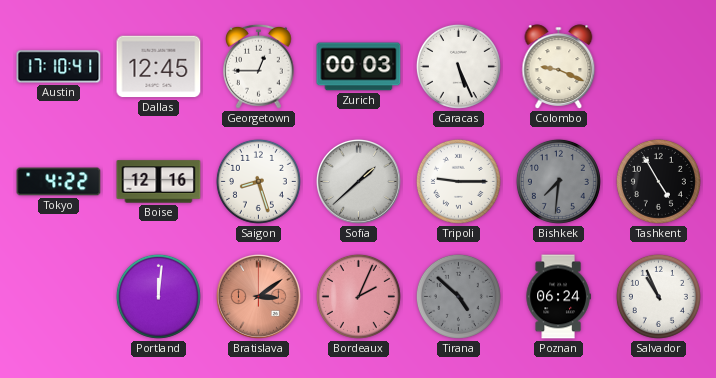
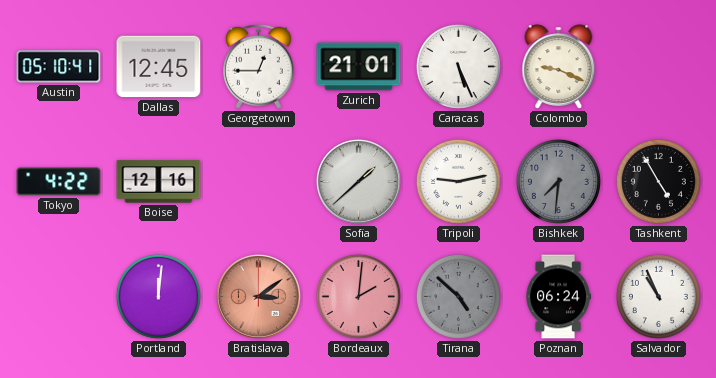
Austin: 17:10 -> 05:10
Zurich: 00:03 -> 21:01
Saigon: 8:27 -> none
Tripoli: 9:15 -> 9:13
Bordeaux: 2:04 -> 2:01
